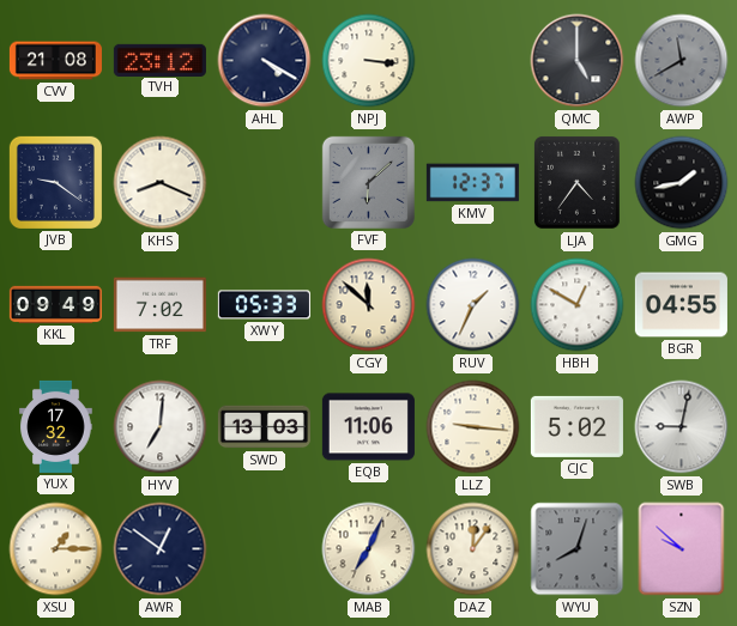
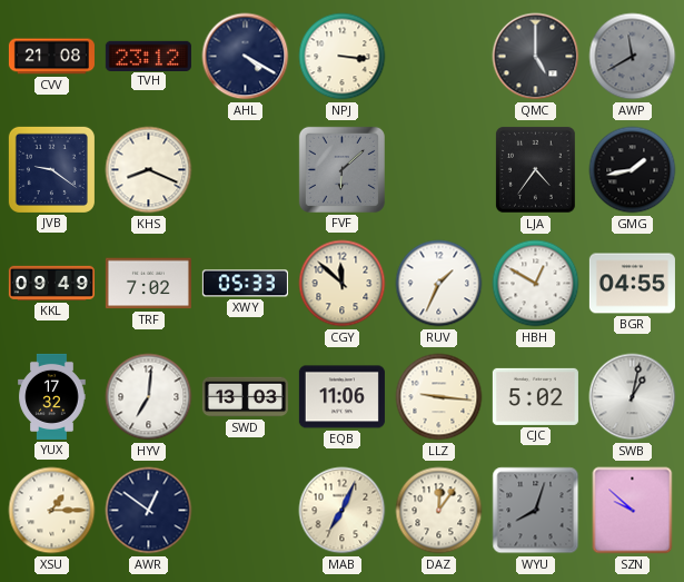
KMV: 12:37 -> none
SWB: 9:02 -> 1:02
